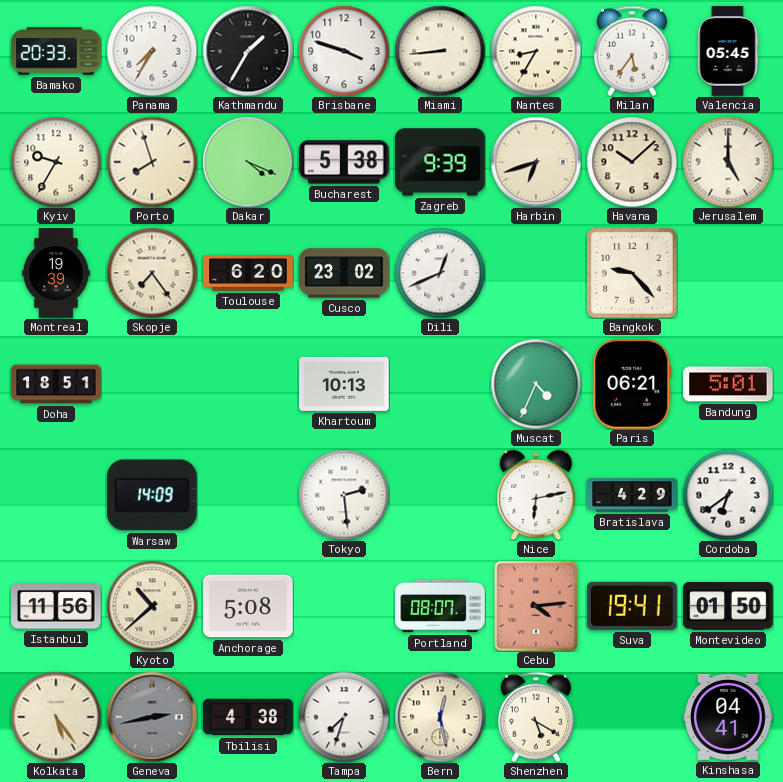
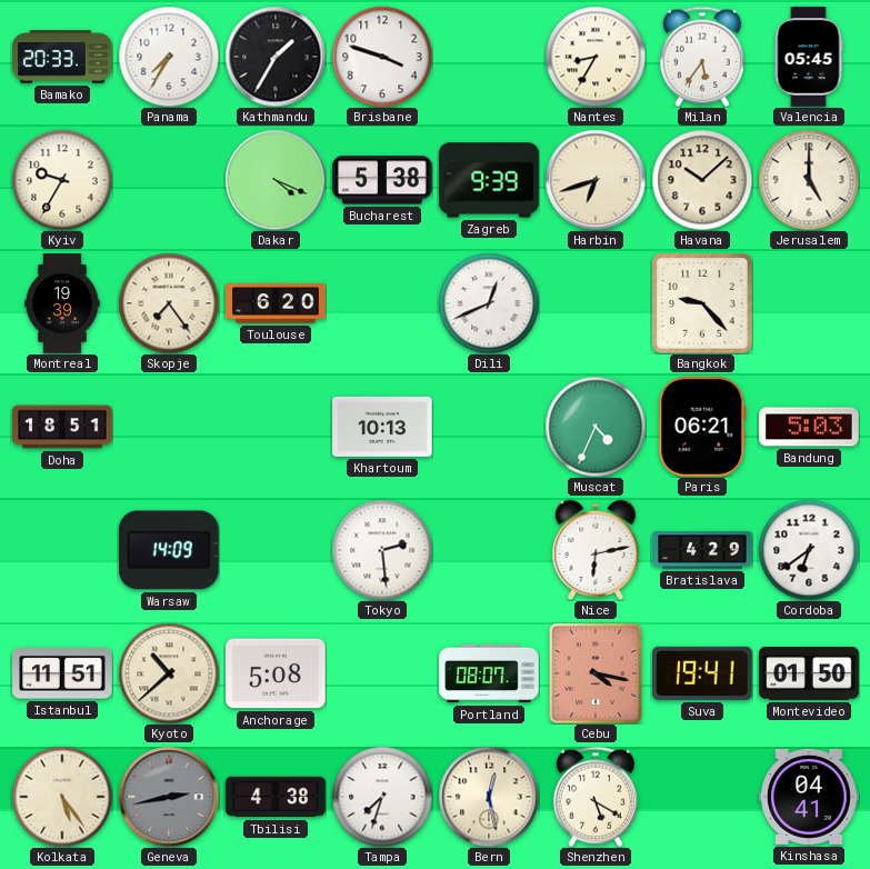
Miami: 8:44 -> none
Porto: 7:57 -> none
Cusco: 23:02 -> none
Bandung: 5:01 -> 5:03
Istanbul: 11:56 -> 11:51
Cebu: 4:14 -> 4:17
